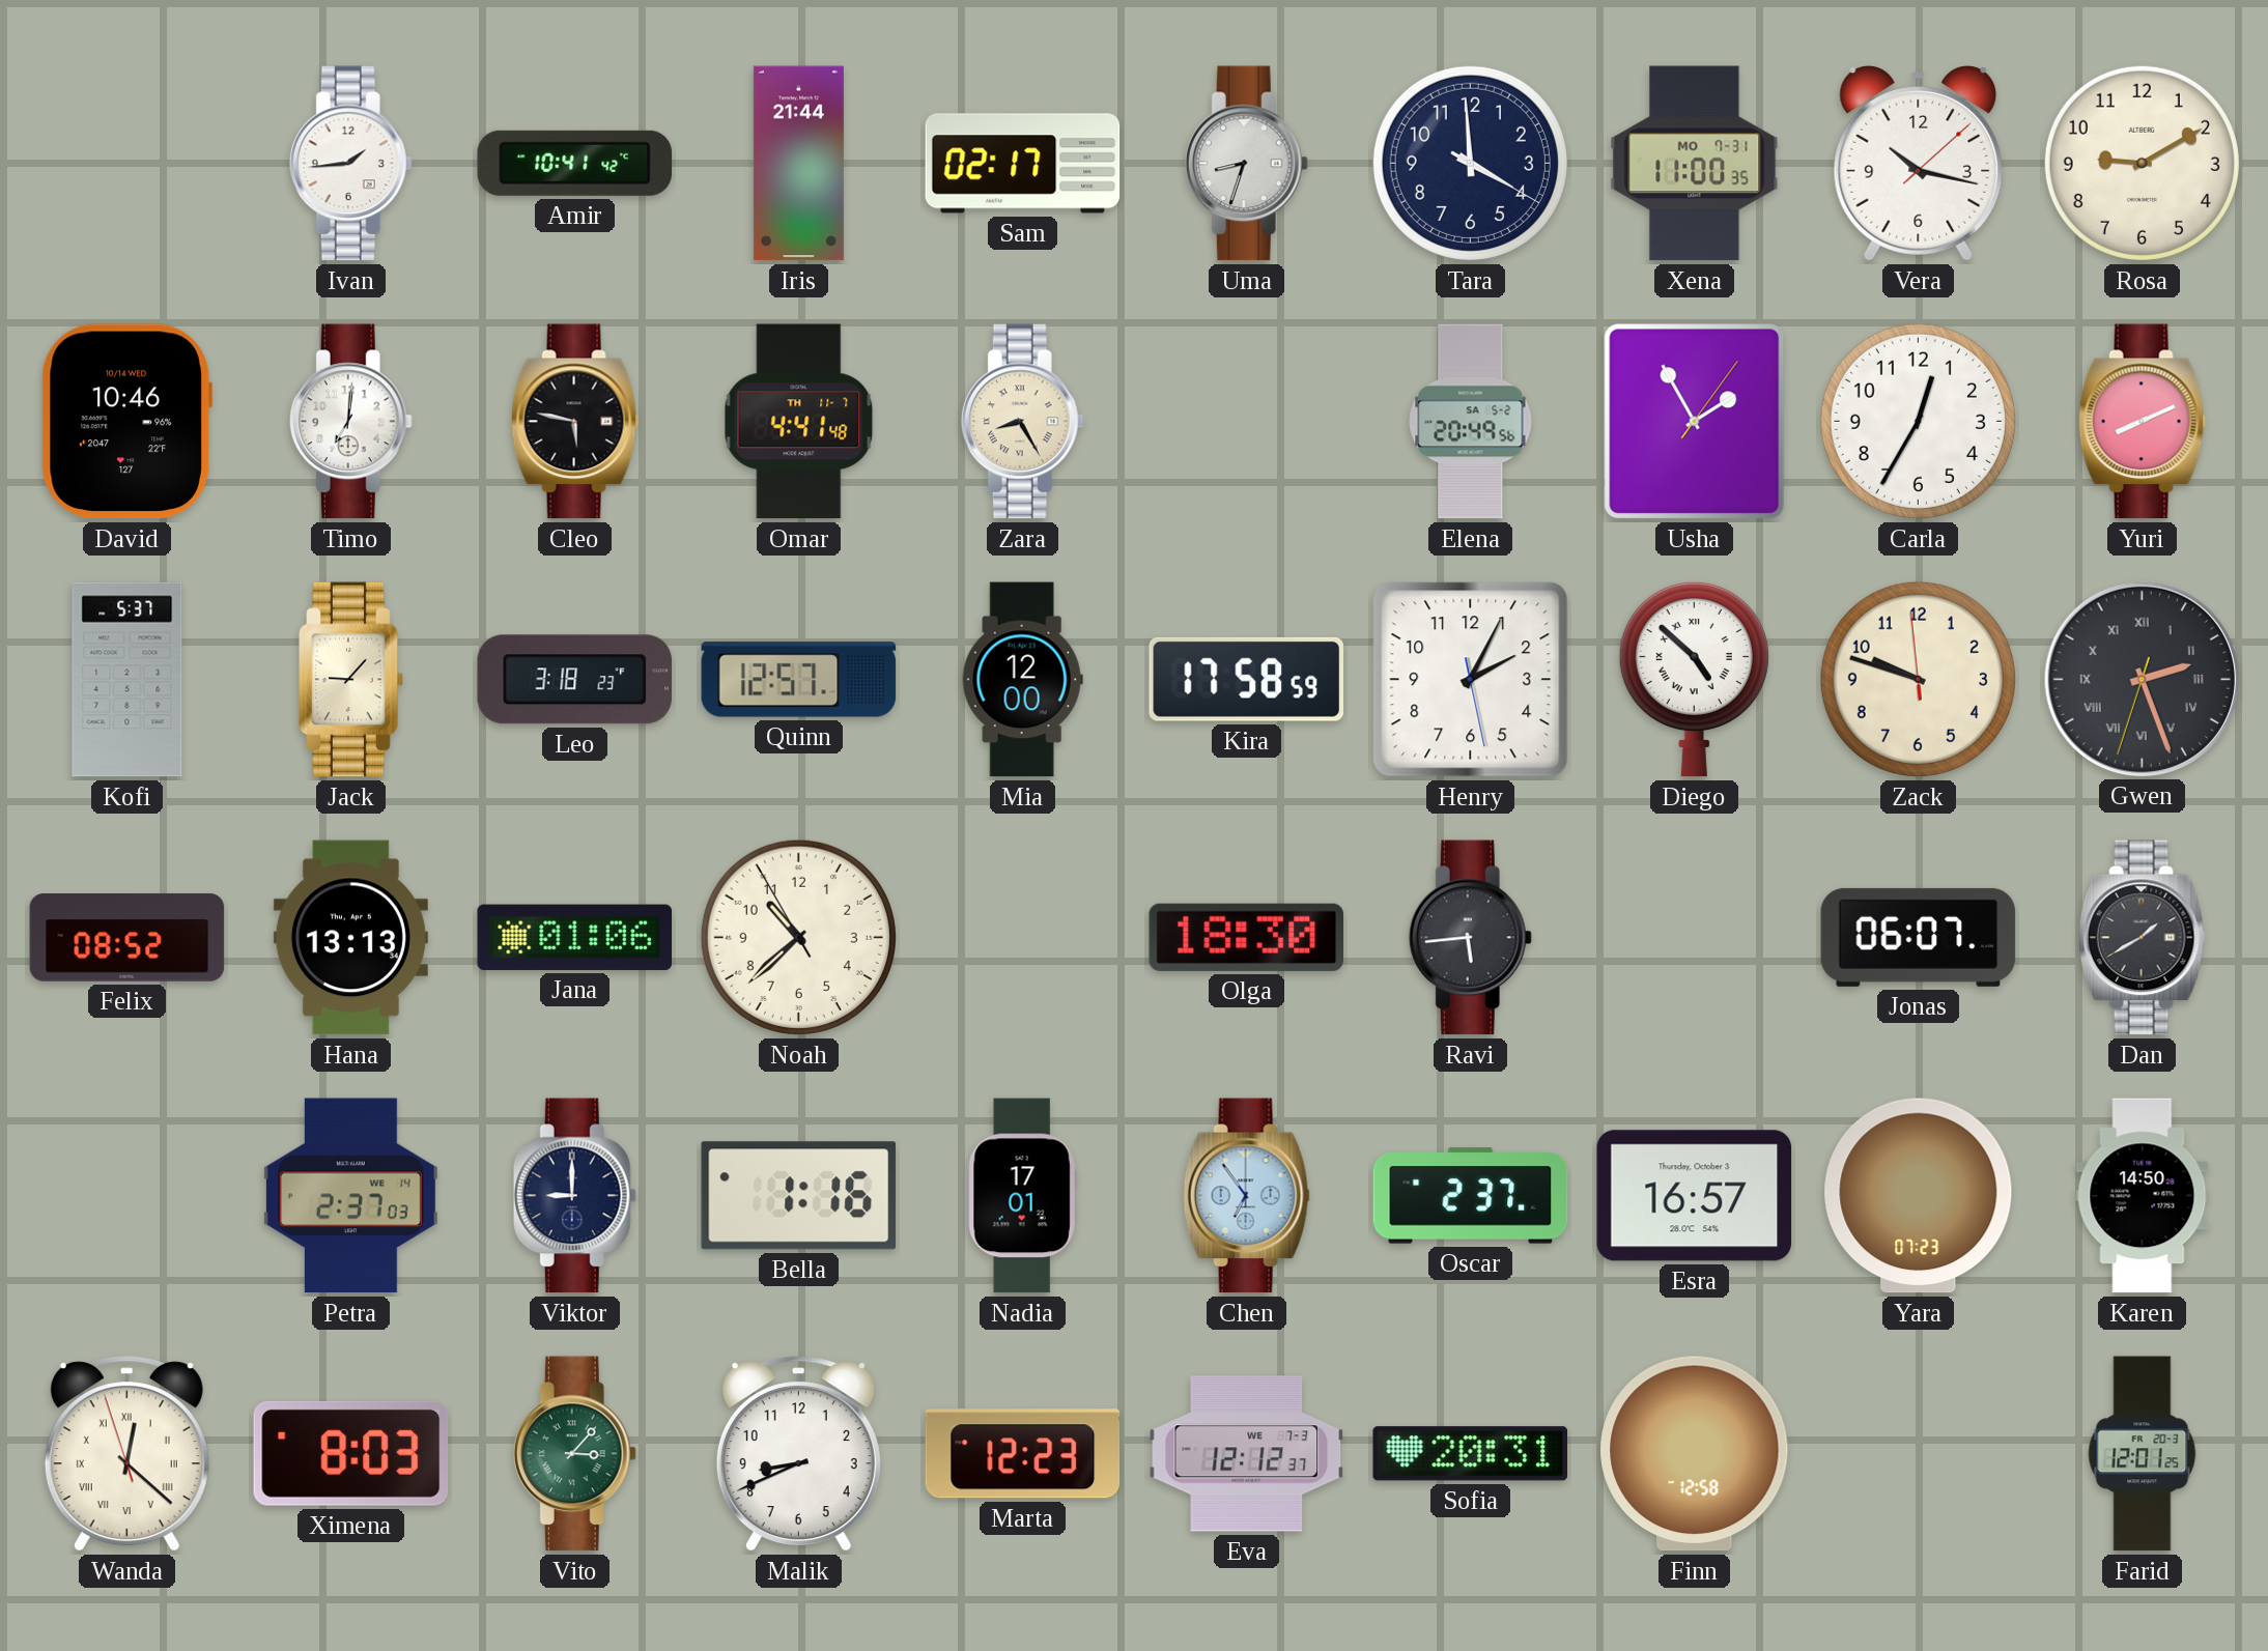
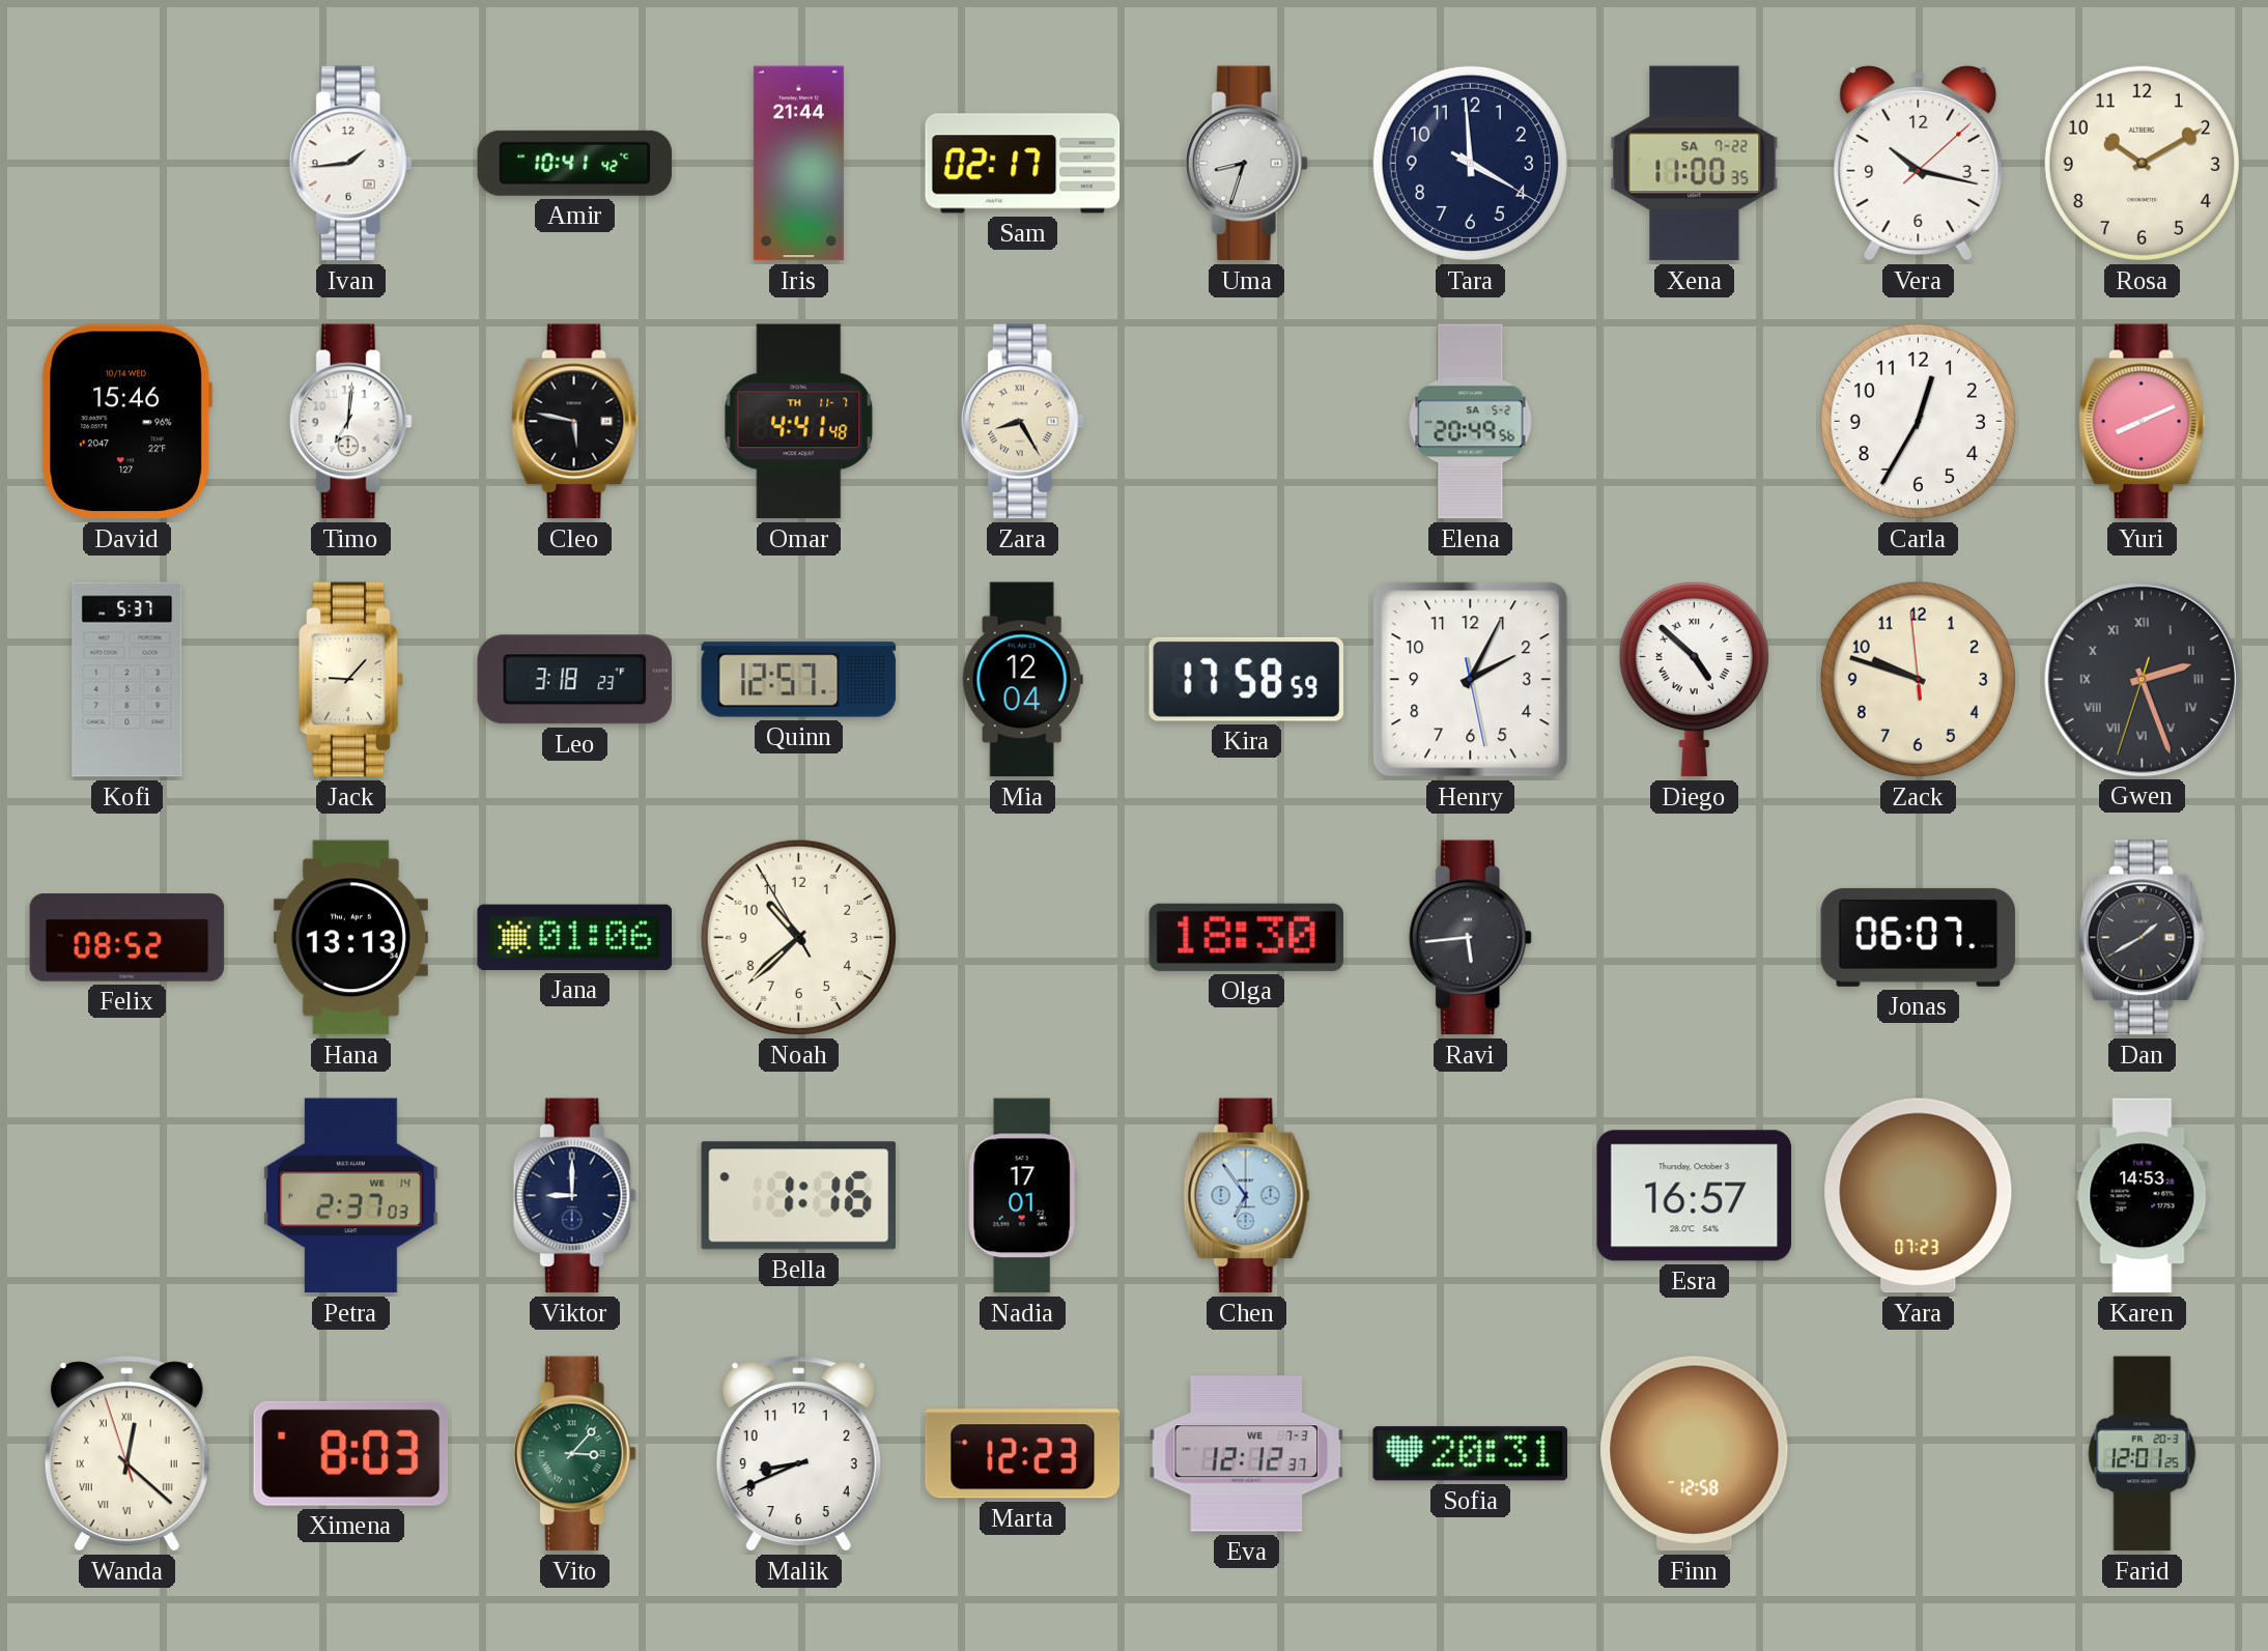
Xena date: MO 7-31 -> SA 7-22
Rosa: 9:10 -> 10:10
David: 10:46 -> 15:46
Usha: 1:55 -> none
Mia: 12:00 -> 12:04
Oscar: 2:37 -> none
Karen: 14:50 -> 14:53
